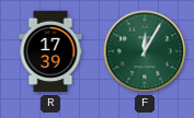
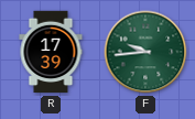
F: 12:05 -> 9:44
